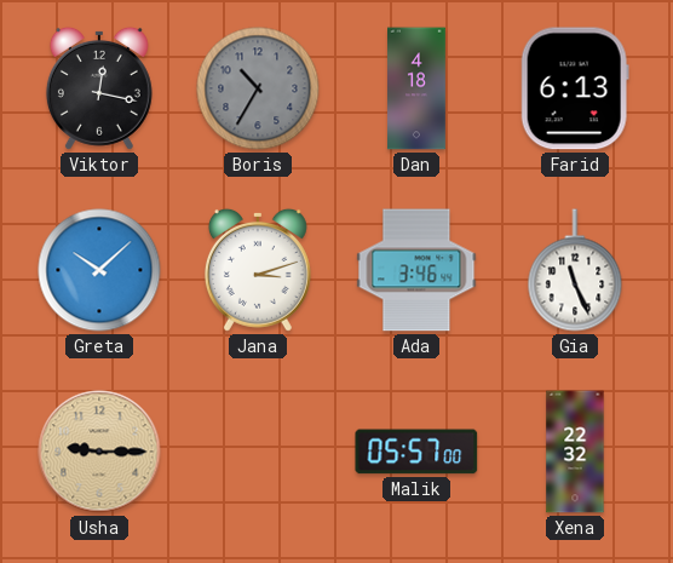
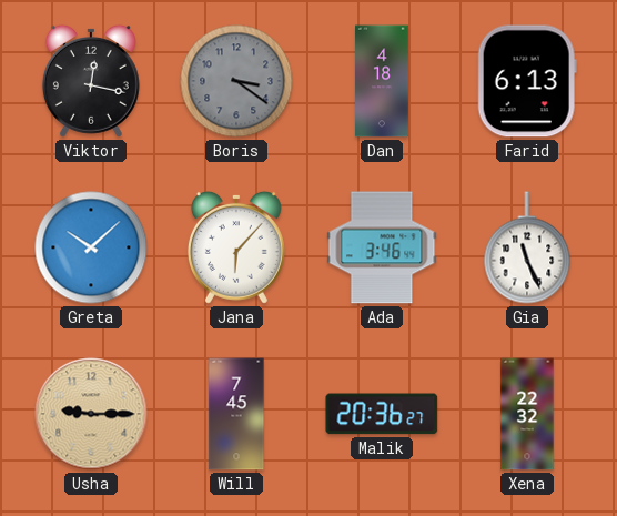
Boris: 10:35 -> 3:21
Jana: 3:12 -> 6:07
Will: none -> 7:45
Malik: 05:57 -> 20:36
